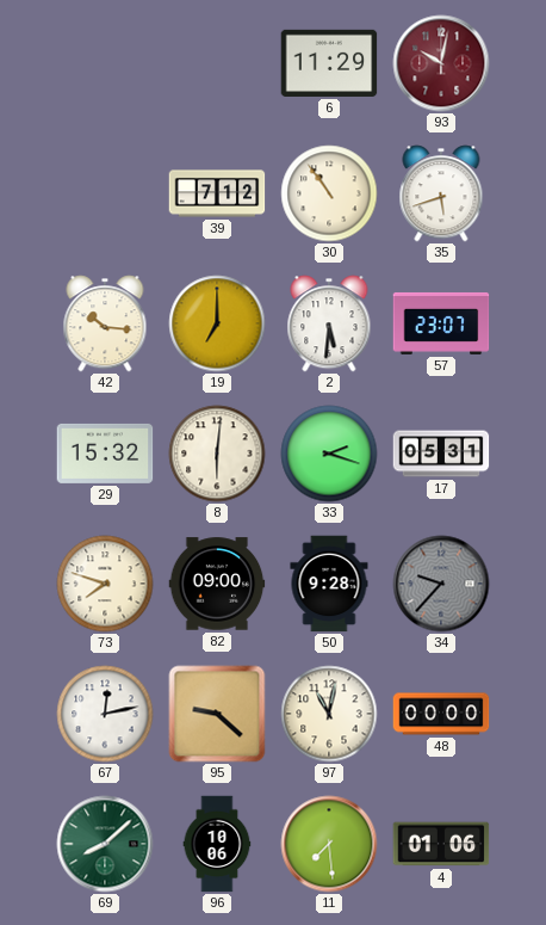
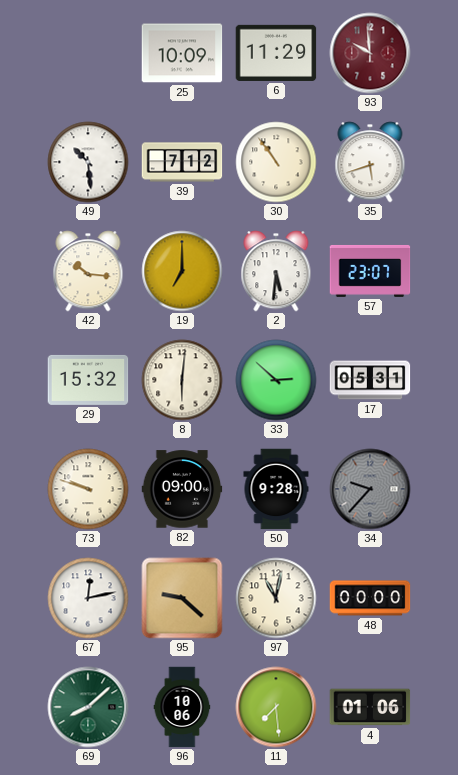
25: none -> 10:09
93: 10:02 -> 9:59
49: none -> 10:29
33: 2:18 -> 2:52
73: 7:48 -> 9:48
